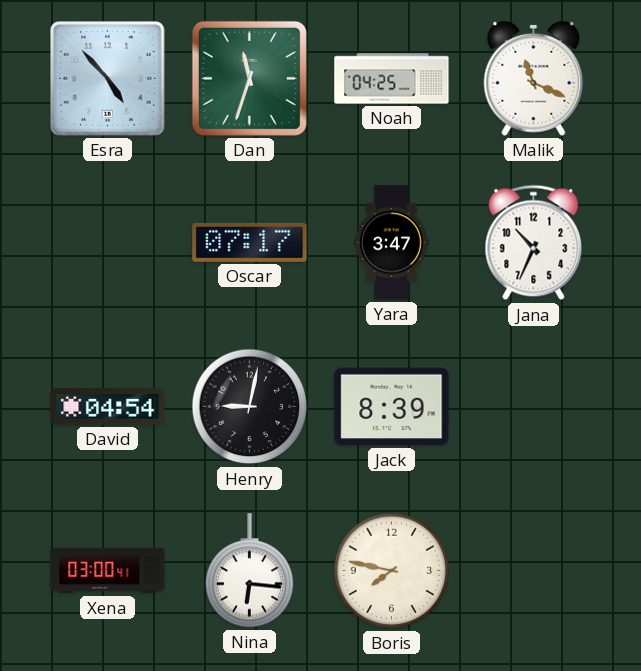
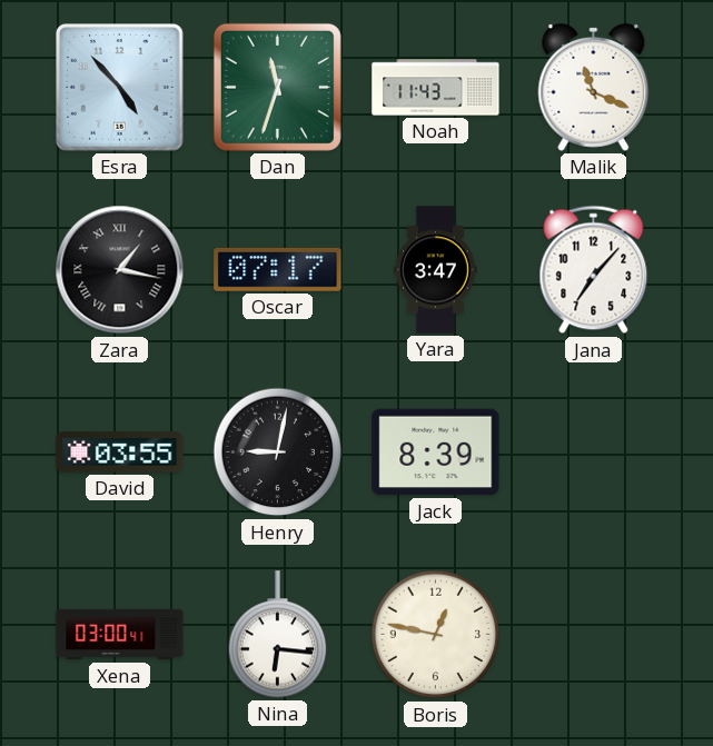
Noah: 04:25 -> 11:43
Zara: none -> 1:17
Jana: 10:34 -> 7:07
David: 04:54 -> 03:55
Boris: 7:47 -> 12:47
